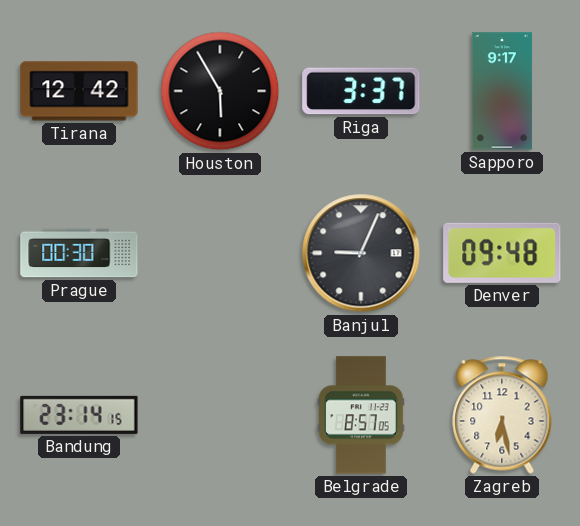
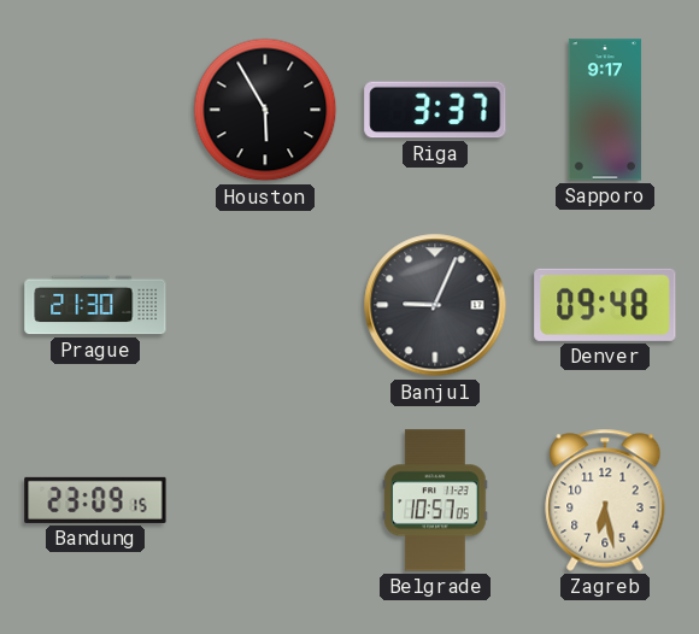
Tirana: 12:42 -> none
Prague: 00:30 -> 21:30
Bandung: 23:14 -> 23:09
Belgrade: 8:57 -> 10:57
